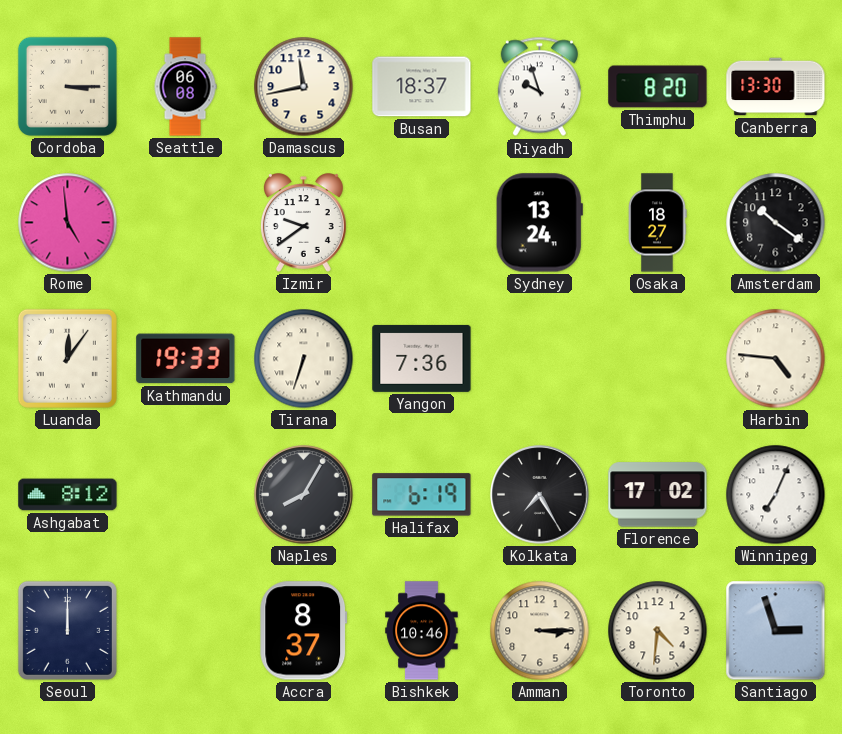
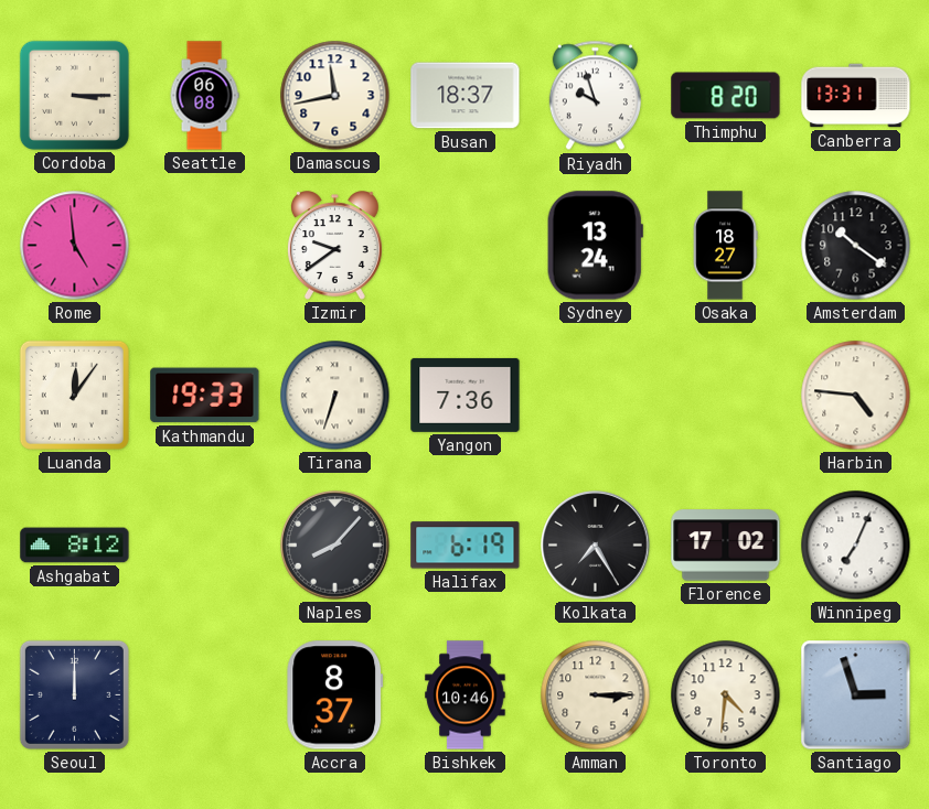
Canberra: 13:30 -> 13:31
Naples: 8:05 -> 8:07
